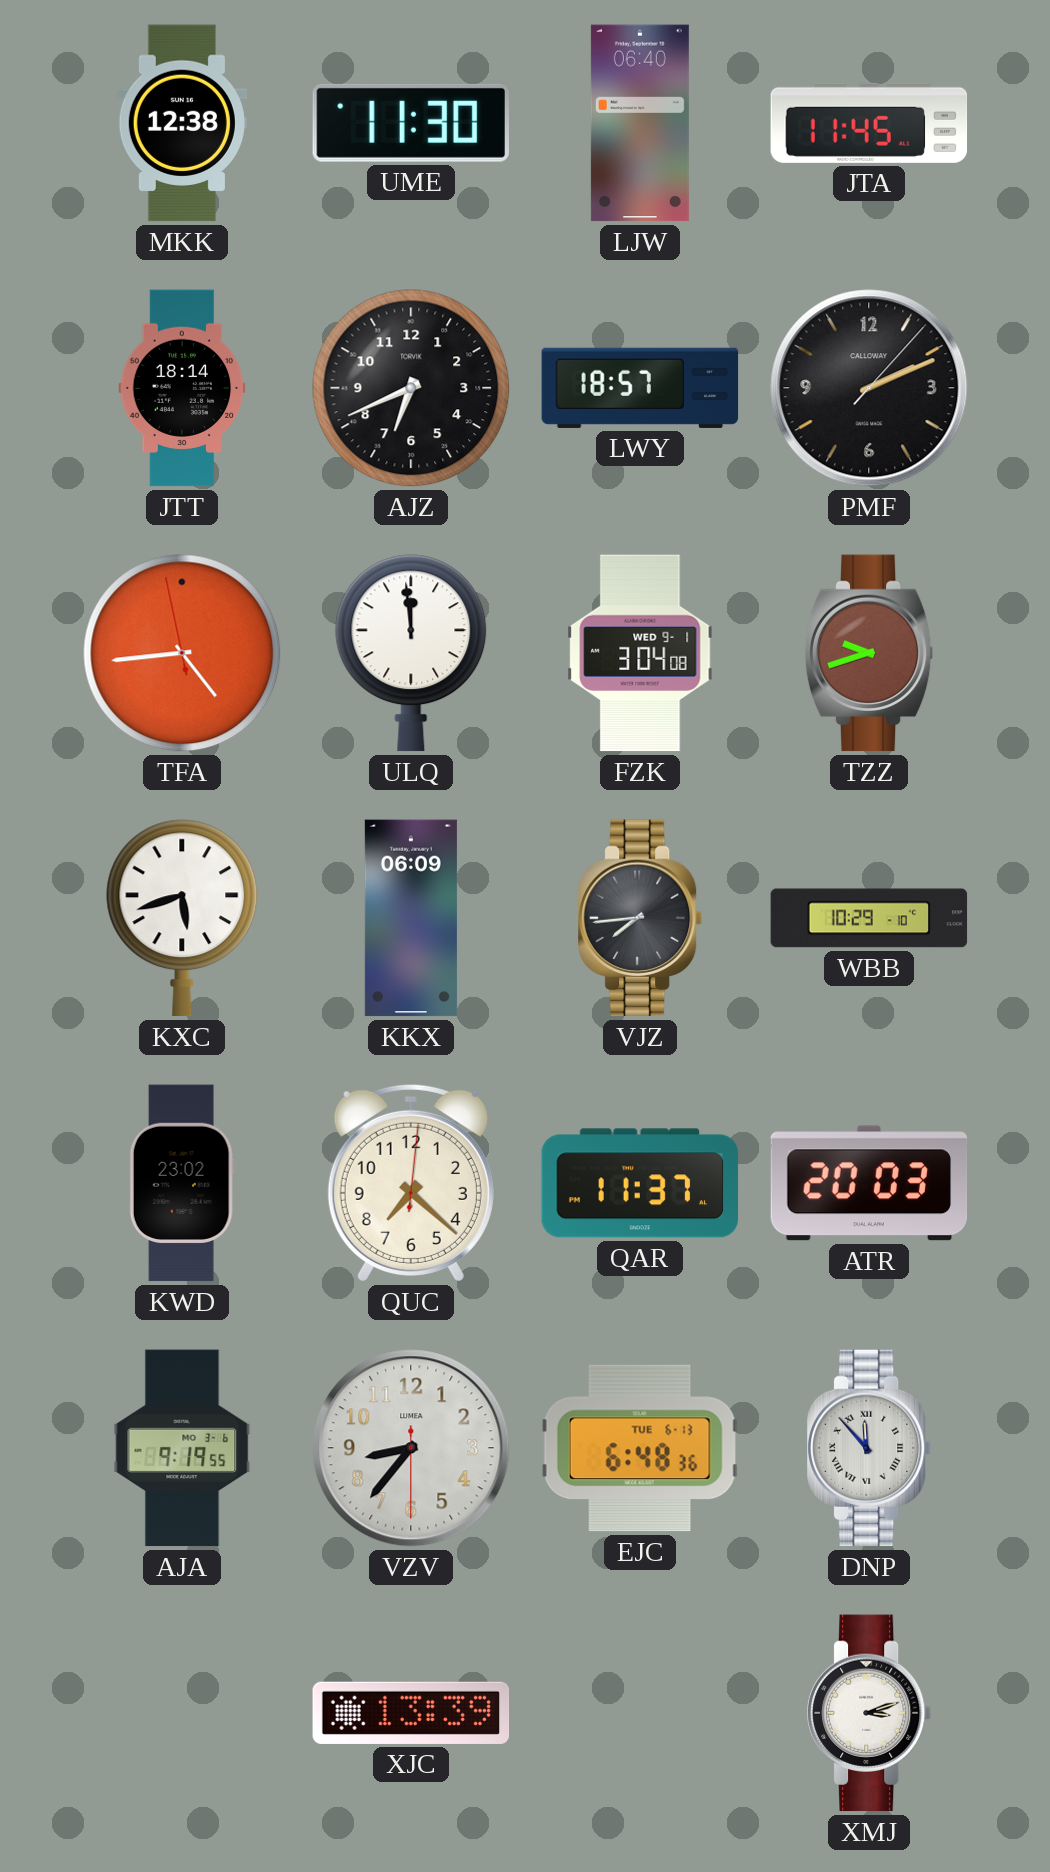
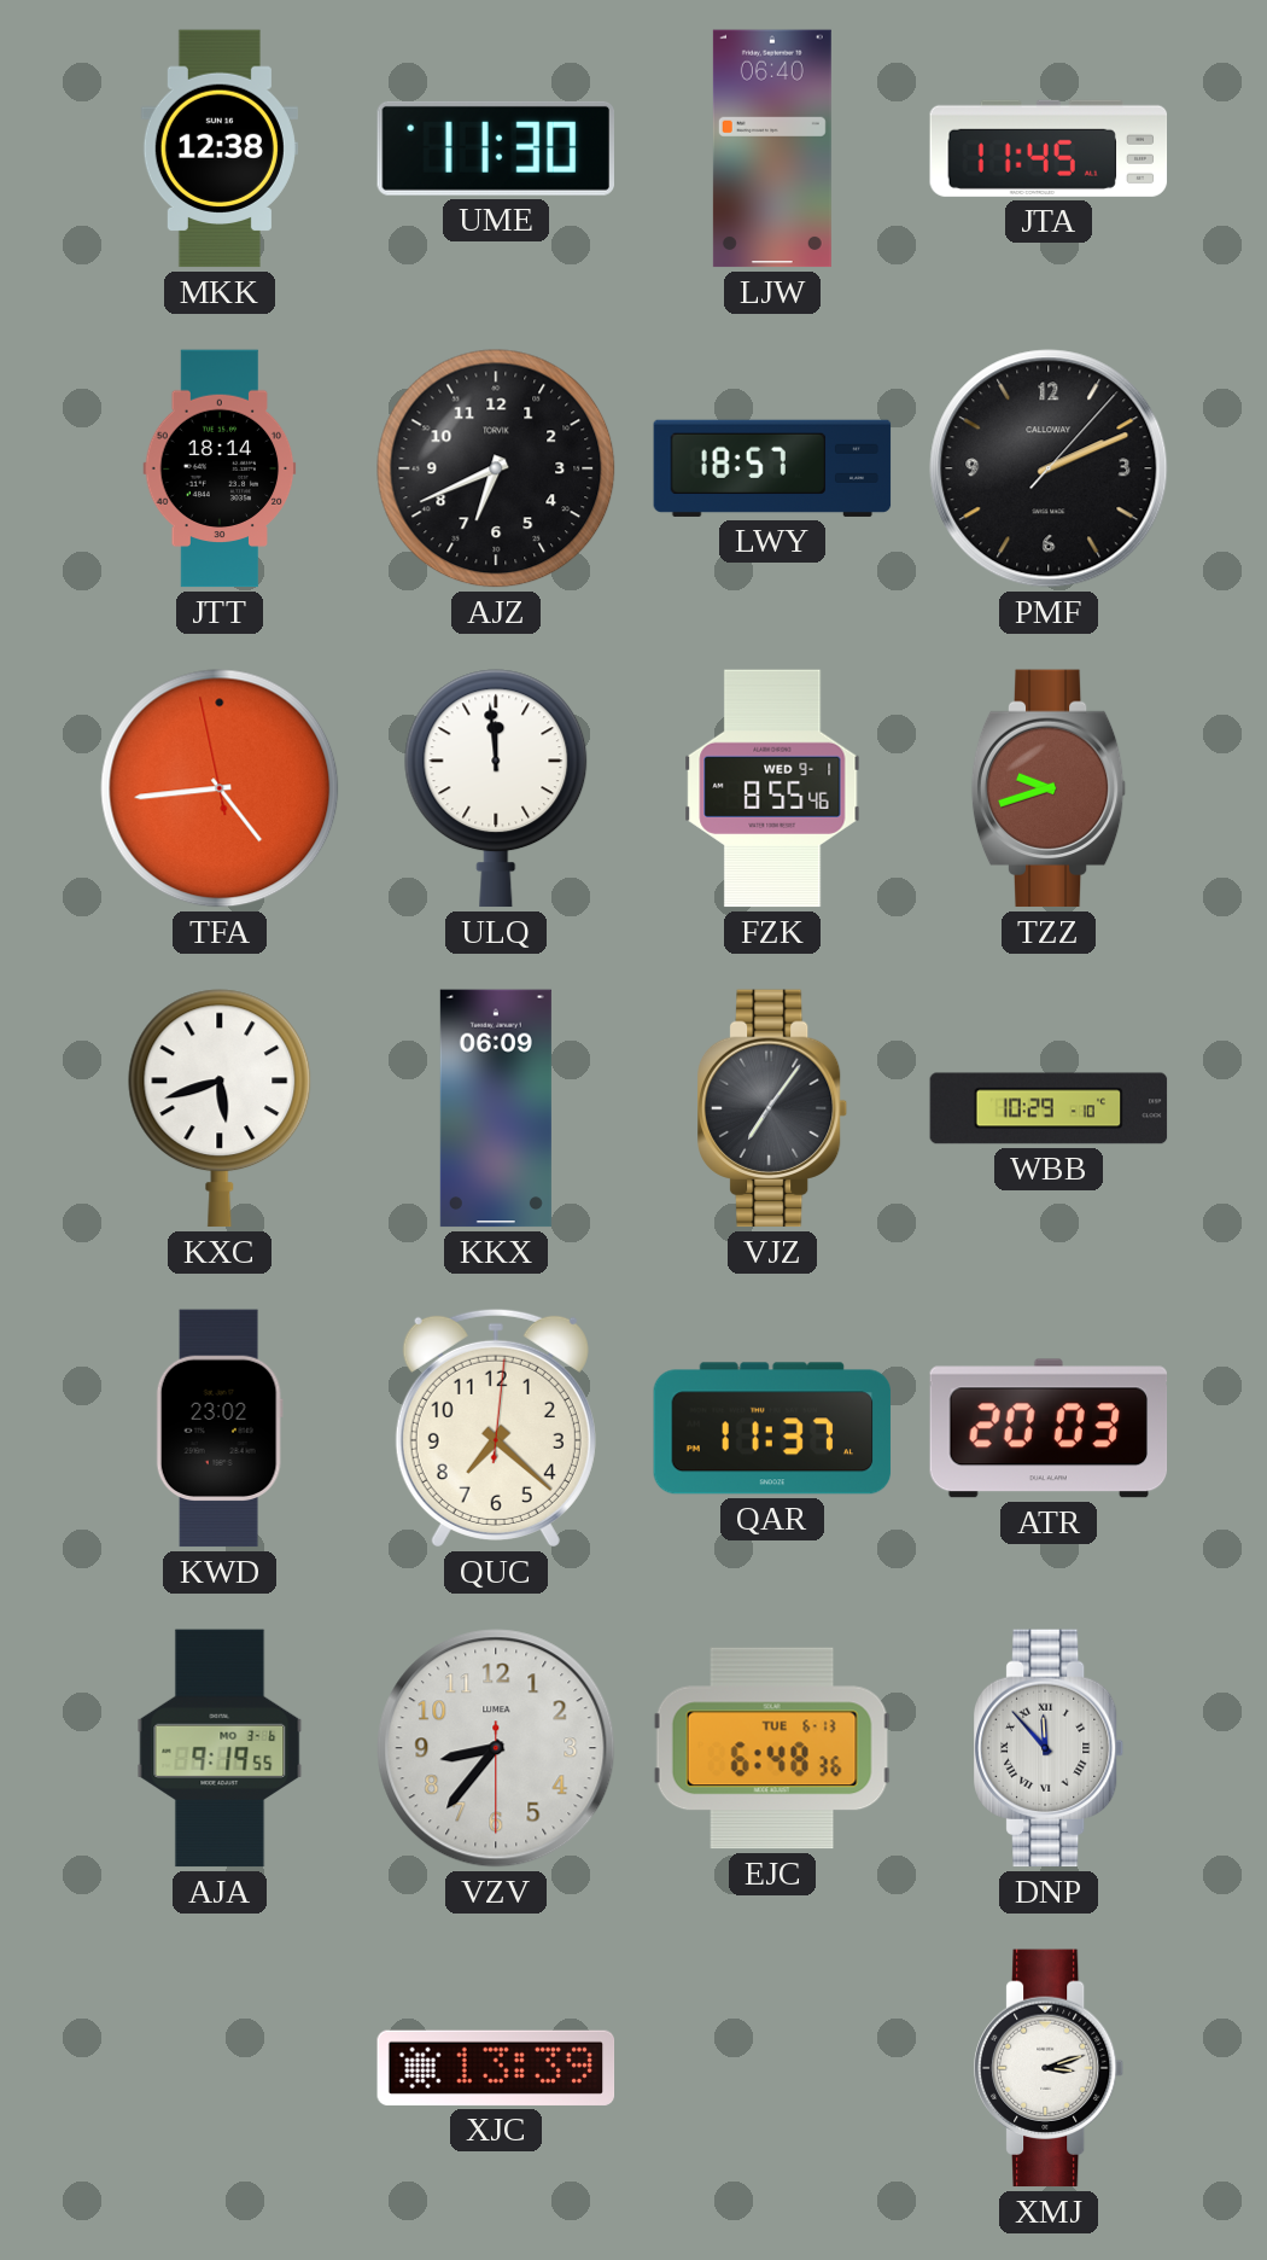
FZK: 3:04 -> 8:55
VJZ: 7:44 -> 7:06
